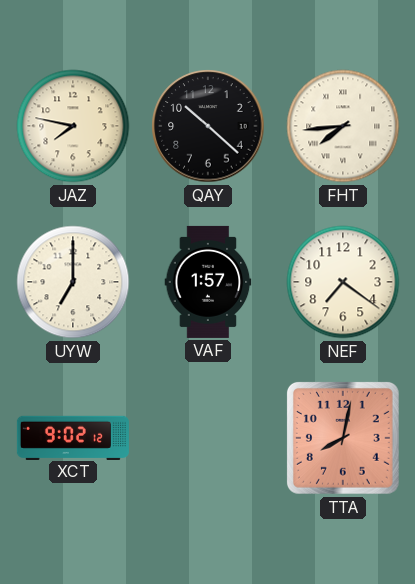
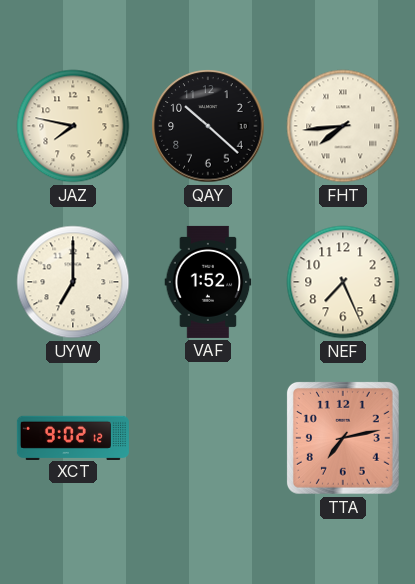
VAF: 1:57 -> 1:52
NEF: 7:21 -> 7:26
TTA: 8:02 -> 7:13
